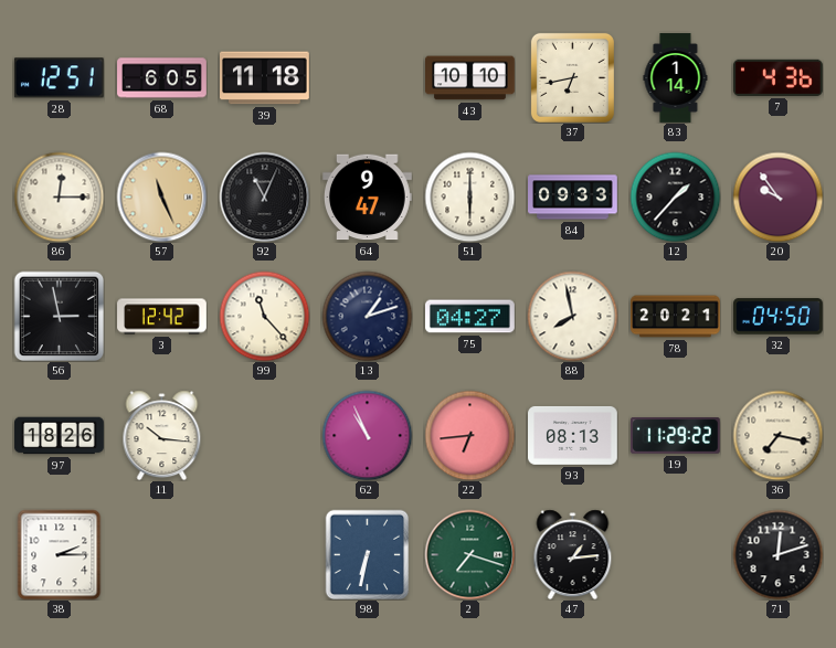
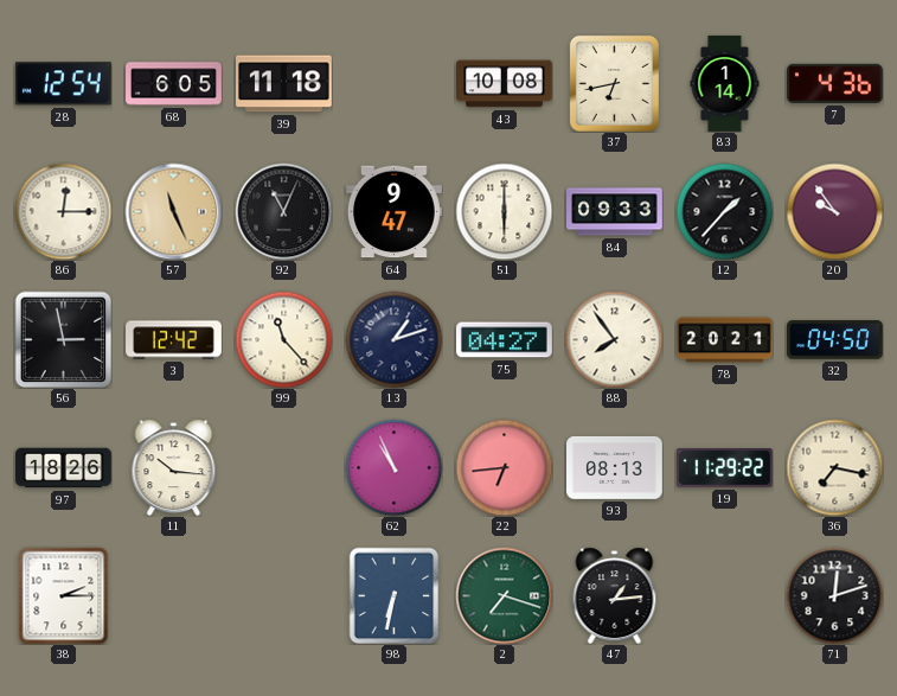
28: 12:51 -> 12:54
43: 10:10 -> 10:08
88: 7:58 -> 7:54
